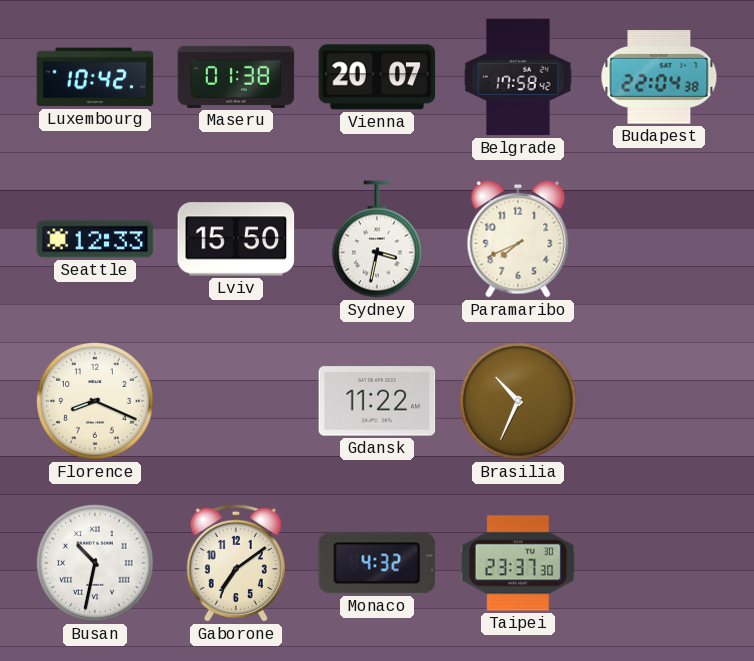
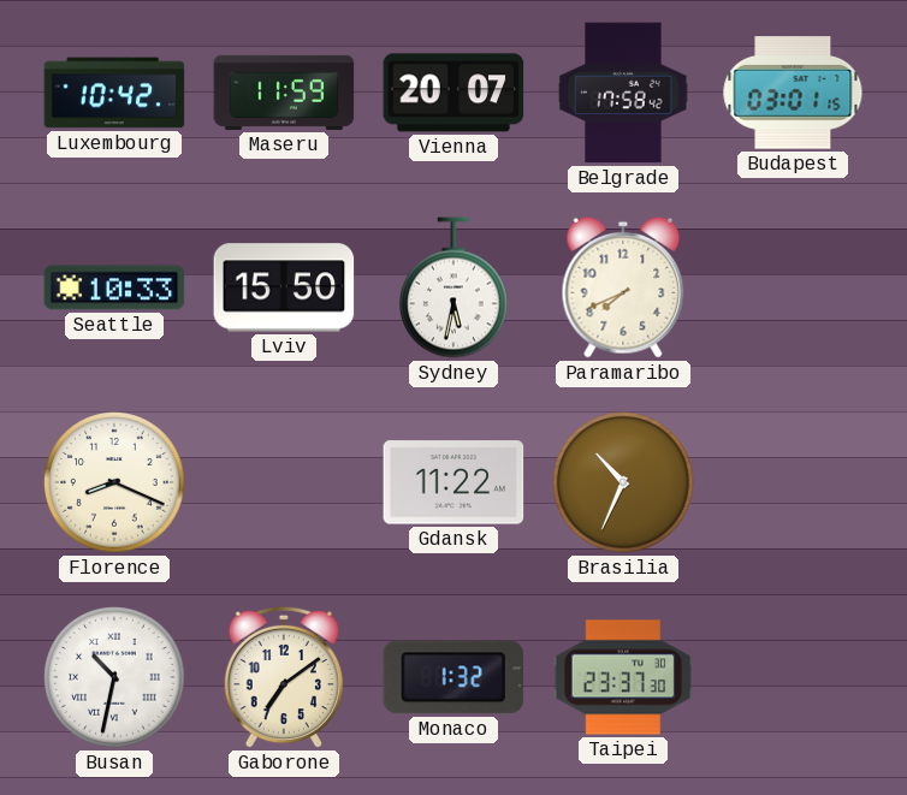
Maseru: 01:38 -> 11:59
Budapest: 22:04 -> 03:01
Seattle: 12:33 -> 10:33
Sydney: 3:32 -> 5:32
Monaco: 4:32 -> 1:32
